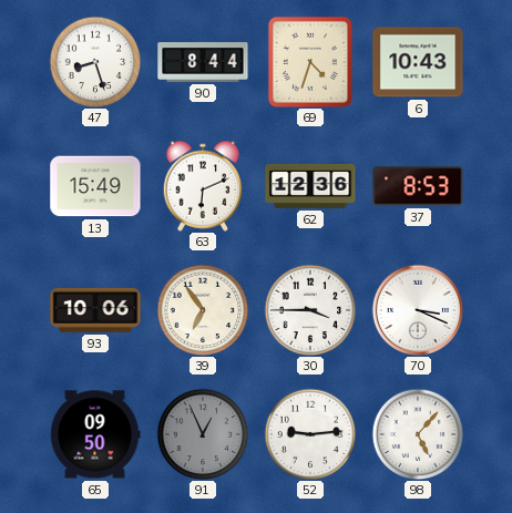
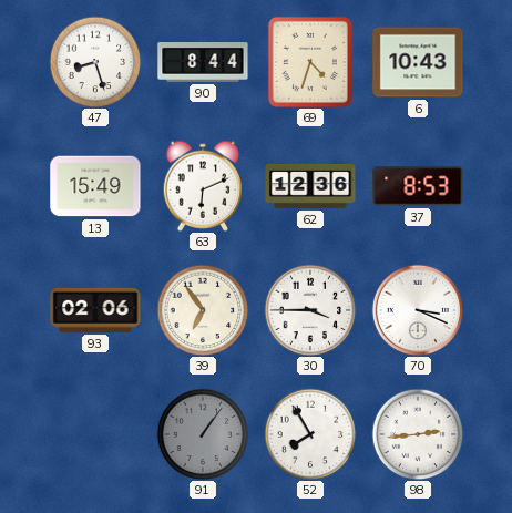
93: 10:06 -> 02:06
65: 09:50 -> none
91: 12:56 -> 1:06
52: 9:14 -> 7:55
98: 5:07 -> 2:44
